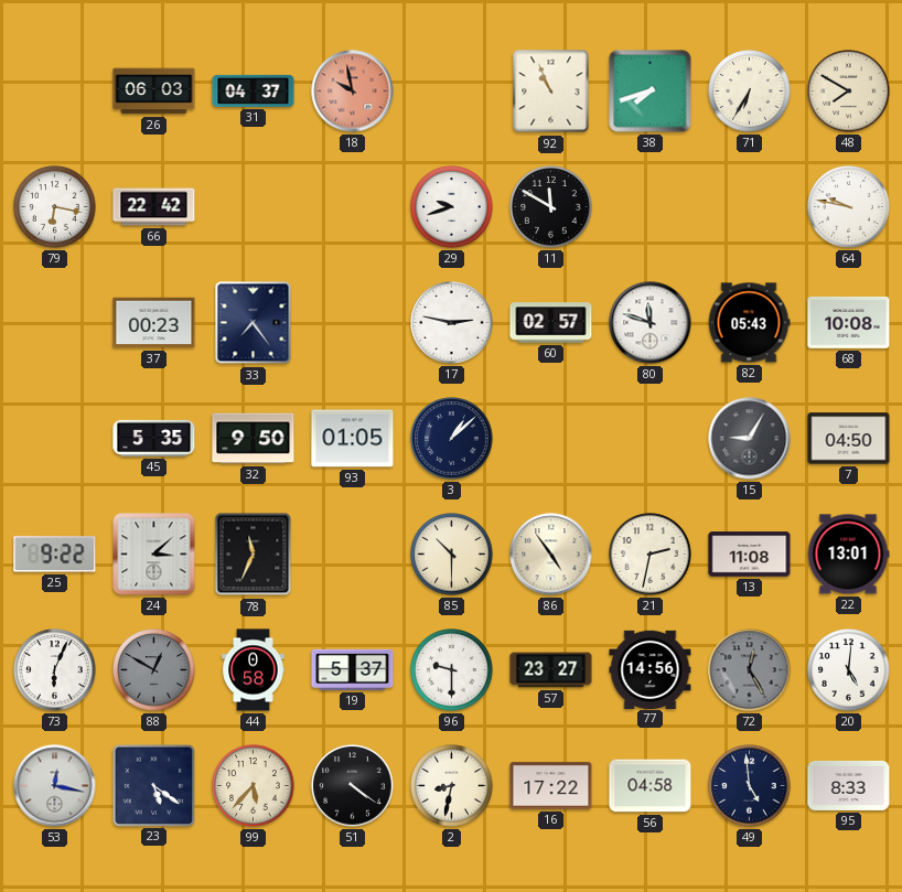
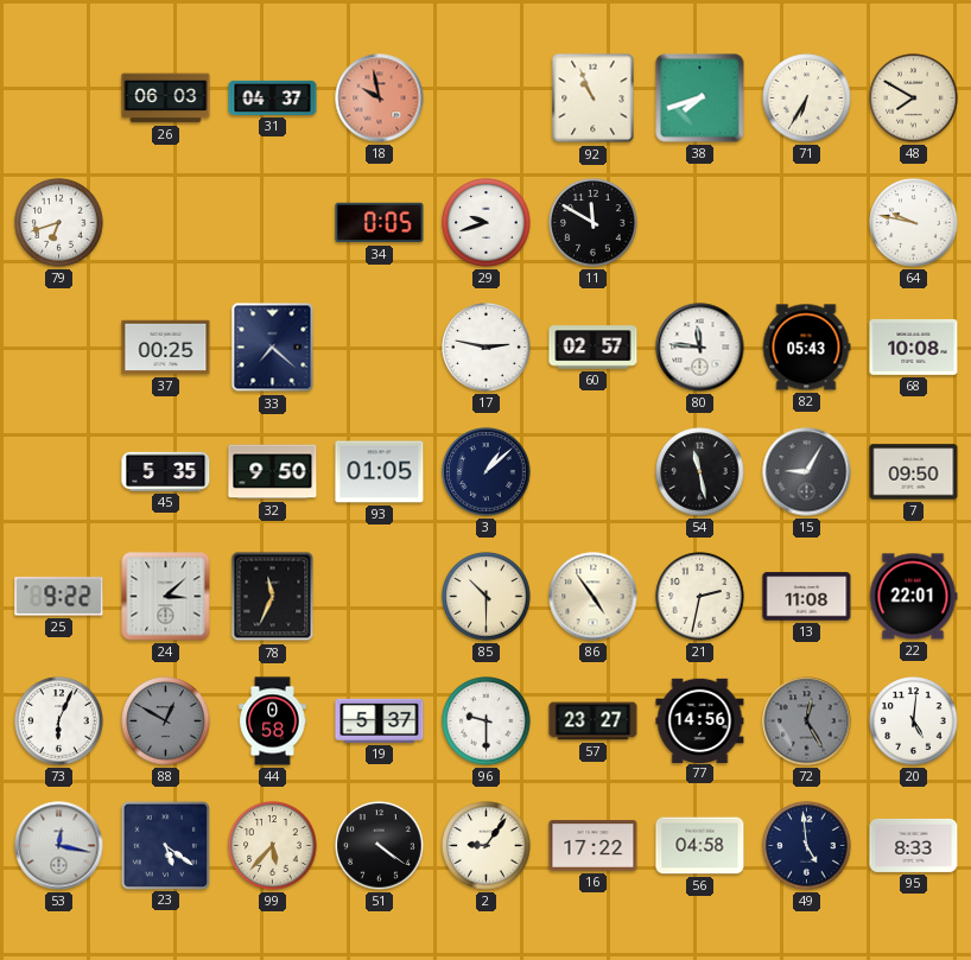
79: 6:17 -> 6:42
66: 22:42 -> none
34: none -> 0:05
37: 00:23 -> 00:25
33: 7:24 -> 7:22
80: 11:48 -> 11:46
54: none -> 11:28
7: 04:50 -> 09:50
22: 13:01 -> 22:01
2: 8:32 -> 9:06
